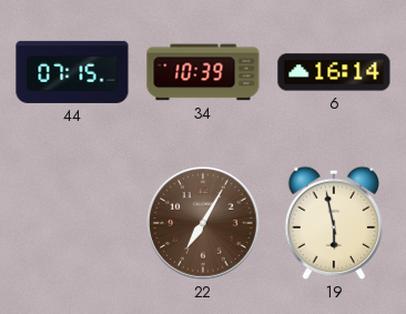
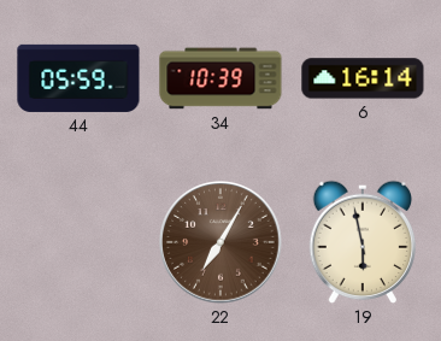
44: 07:15 -> 05:59
